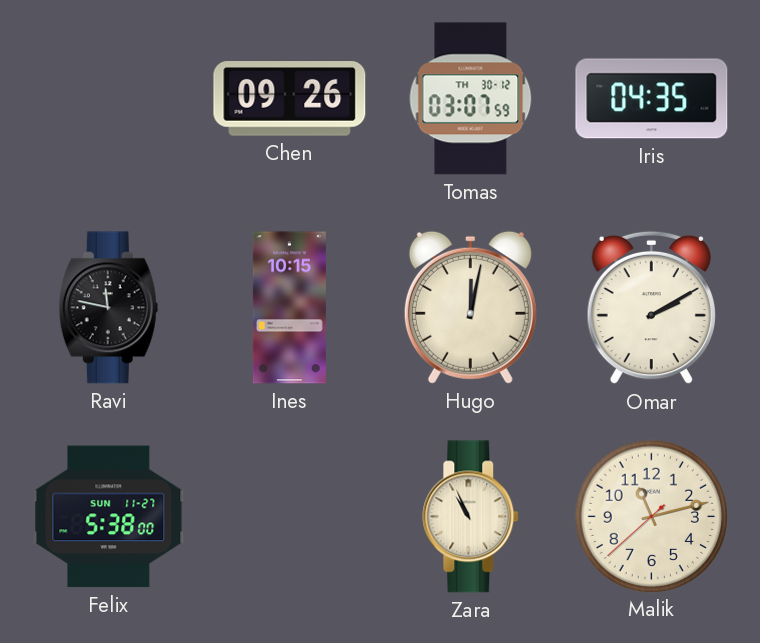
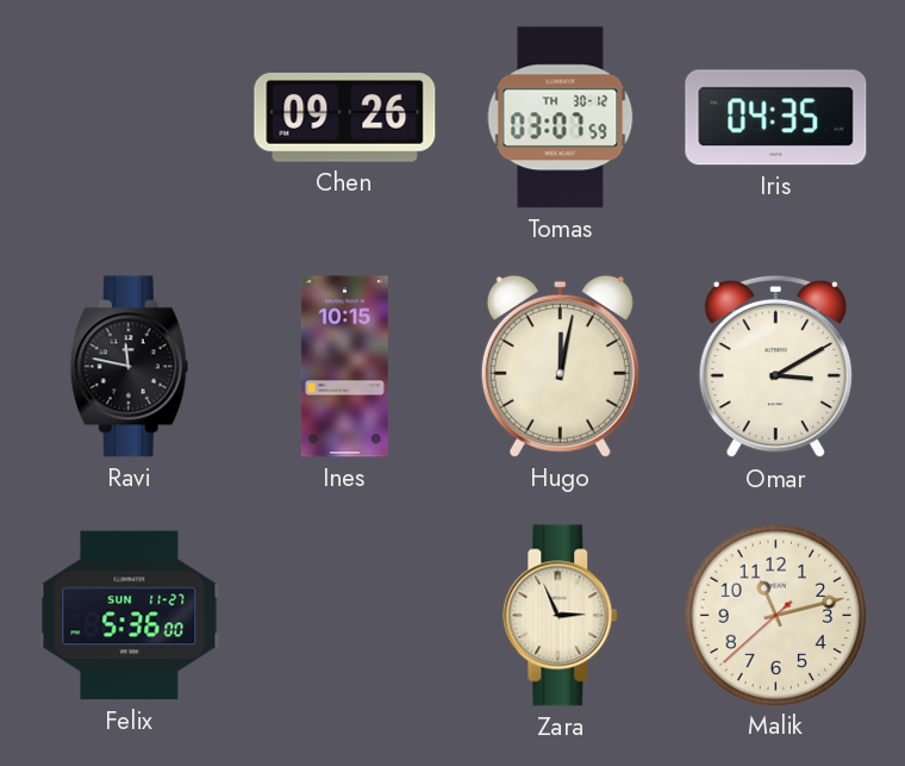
Omar: 2:10 -> 3:10
Felix: 5:38 -> 5:36
Zara: 10:56 -> 2:56
